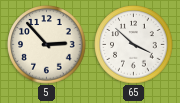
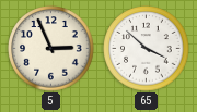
5: 2:53 -> 2:56
